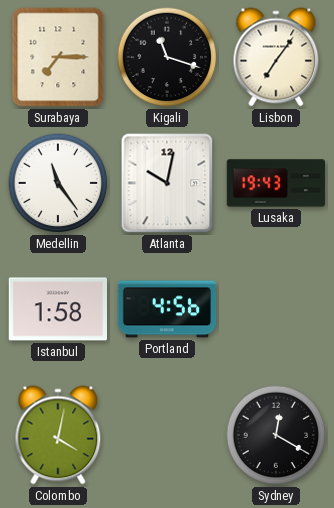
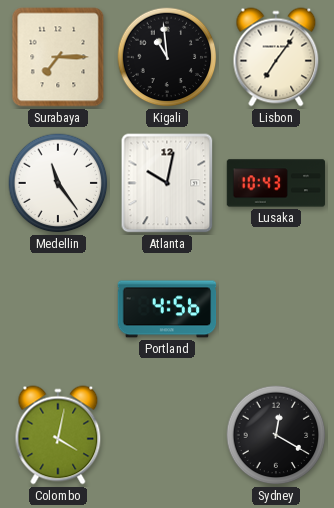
Kigali: 11:18 -> 10:59
Lusaka: 19:43 -> 10:43
Istanbul: 1:58 -> none
